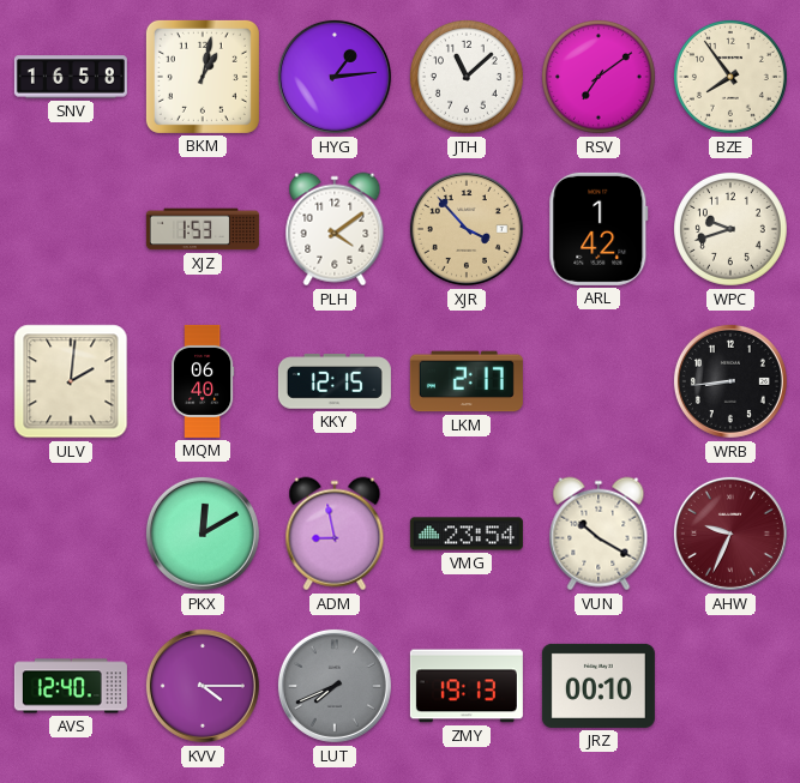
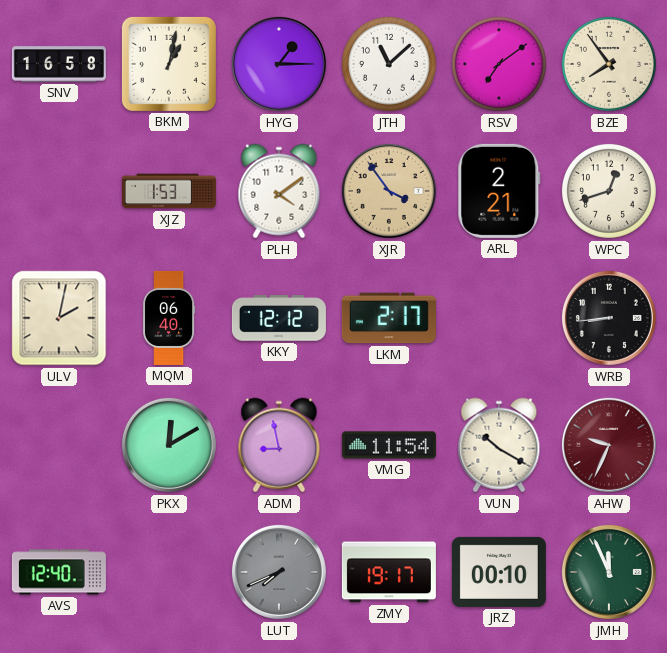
HYG: 1:14 -> 1:15
XJR: 3:53 -> 3:54
ARL: 1:42 -> 2:21
WPC: 9:42 -> 12:42
ULV: 2:01 -> 2:02
KKY: 12:15 -> 12:12
VMG: 23:54 -> 11:54
KVV: 4:15 -> none
ZMY: 19:13 -> 19:17
JMH: none -> 11:56
